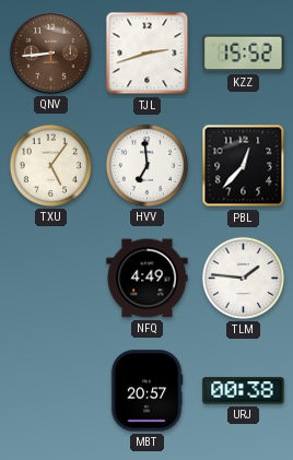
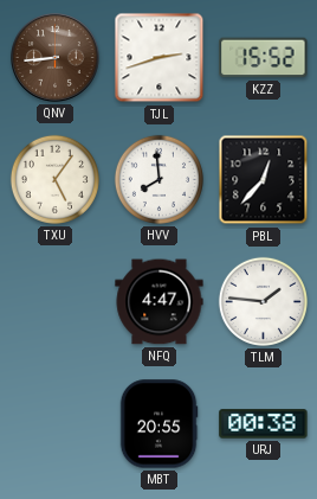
HVV: 6:59 -> 7:59
NFQ: 4:49 -> 4:47
MBT: 20:57 -> 20:55
